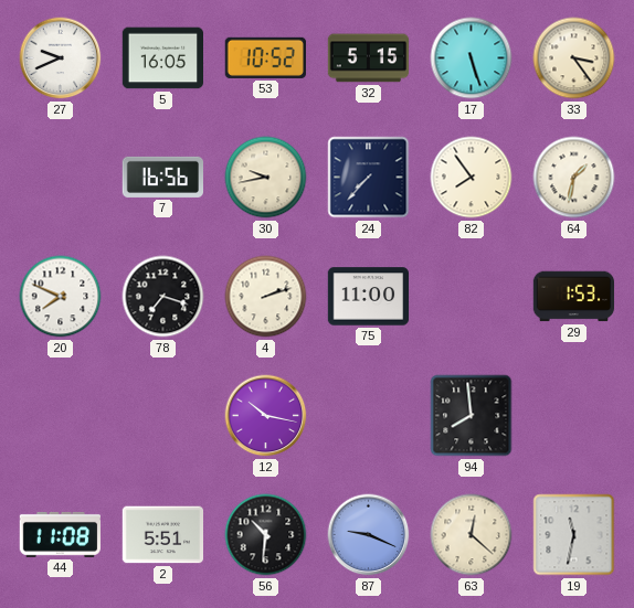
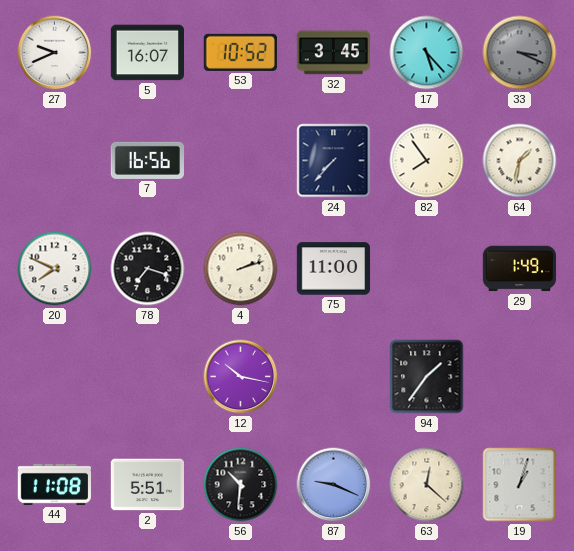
5: 16:05 -> 16:07
32: 5:15 -> 3:45
17: 5:27 -> 5:23
33: 3:24 -> 3:19
33 dial: cream -> grey
30: 9:43 -> none
29: 1:53 -> 1:49
94: 7:59 -> 1:36
19: 11:32 -> 1:03
